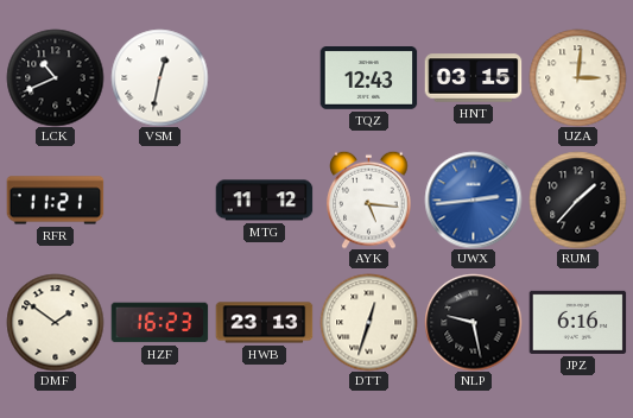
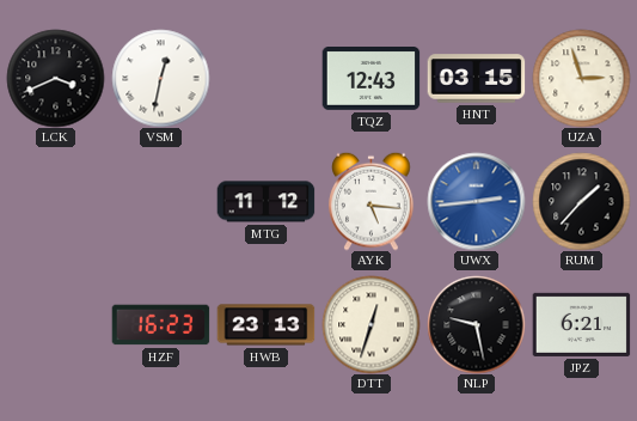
LCK: 10:41 -> 3:41
UZA: 3:01 -> 2:57
RFR: 11:21 -> none
DMF: 1:51 -> none
JPZ: 6:16 -> 6:21
